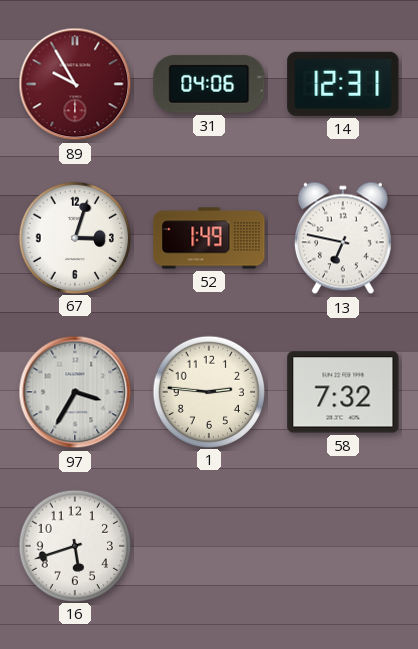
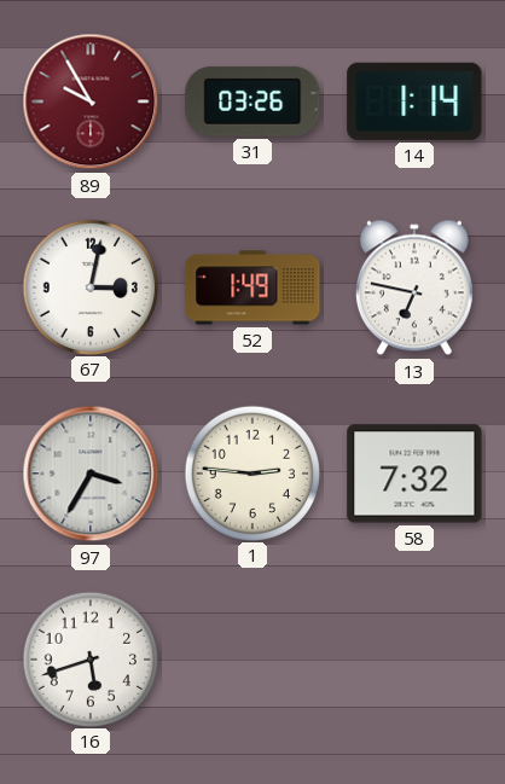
31: 04:06 -> 03:26
14: 12:31 -> 1:14
67: 3:03 -> 3:02
